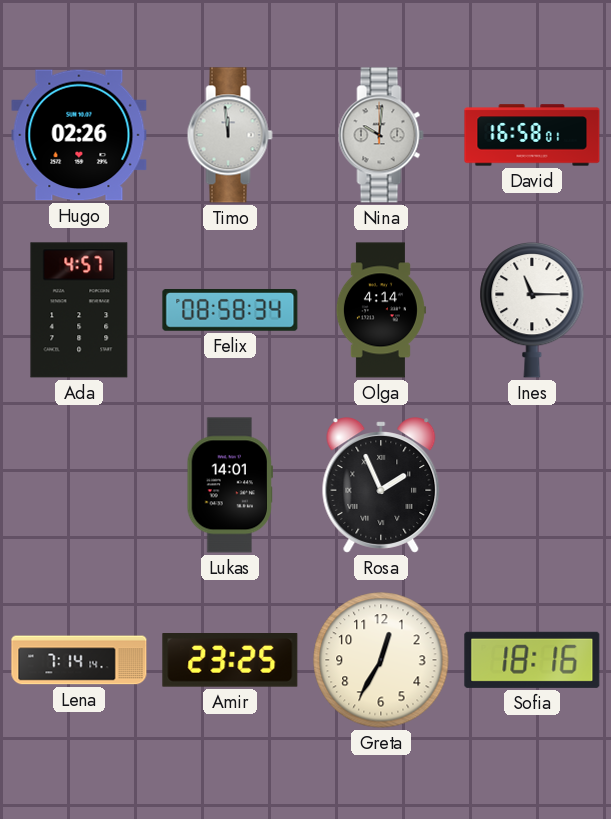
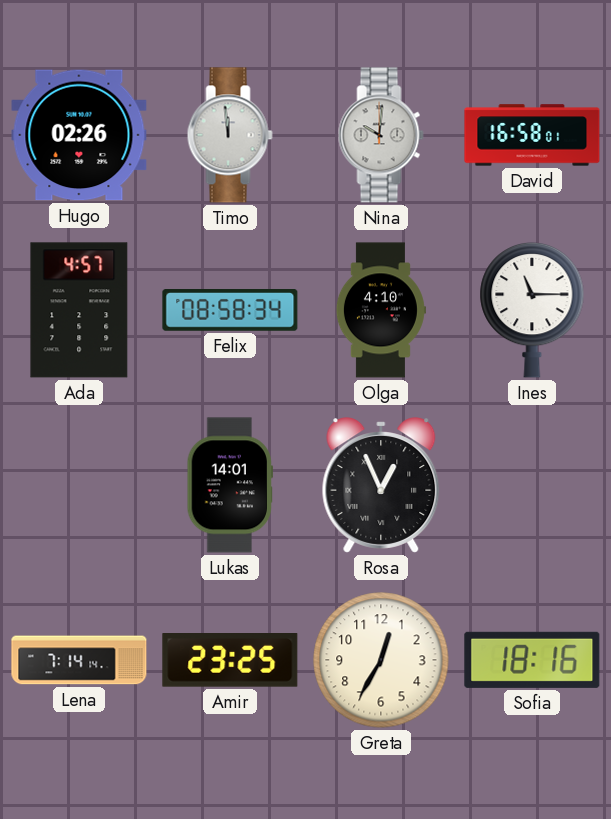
Olga: 4:14 -> 4:10
Rosa: 1:56 -> 12:56
